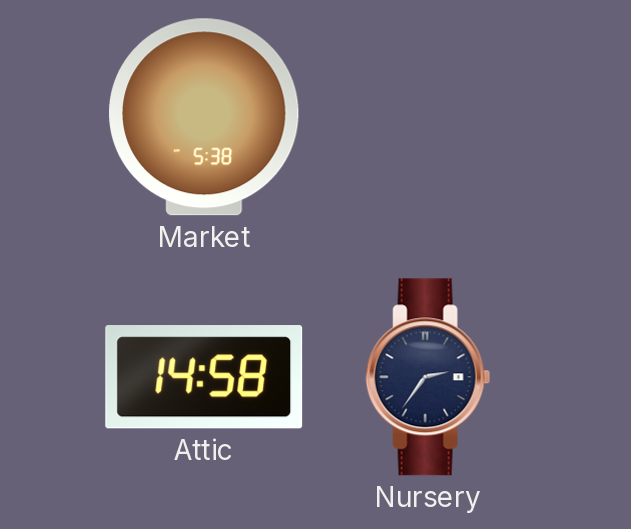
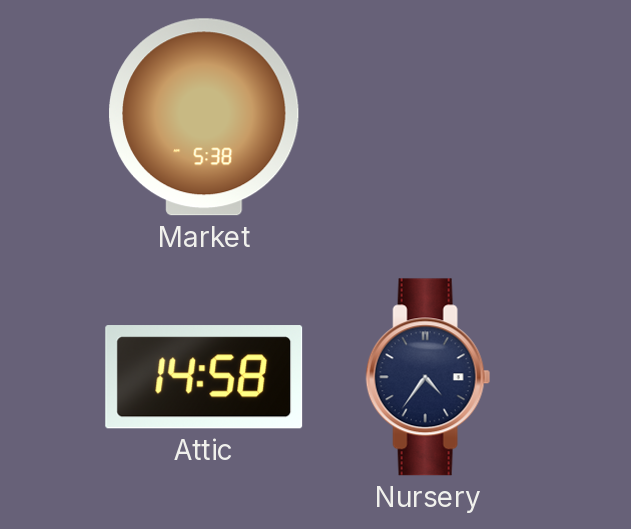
Nursery: 2:36 -> 4:36
